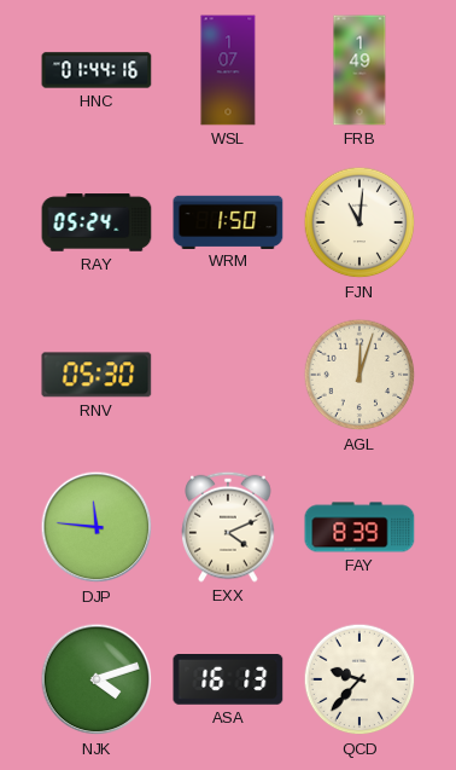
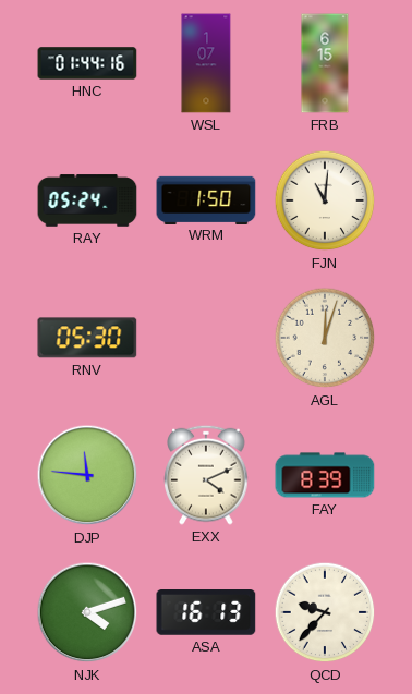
FRB: 1:49 -> 6:15
